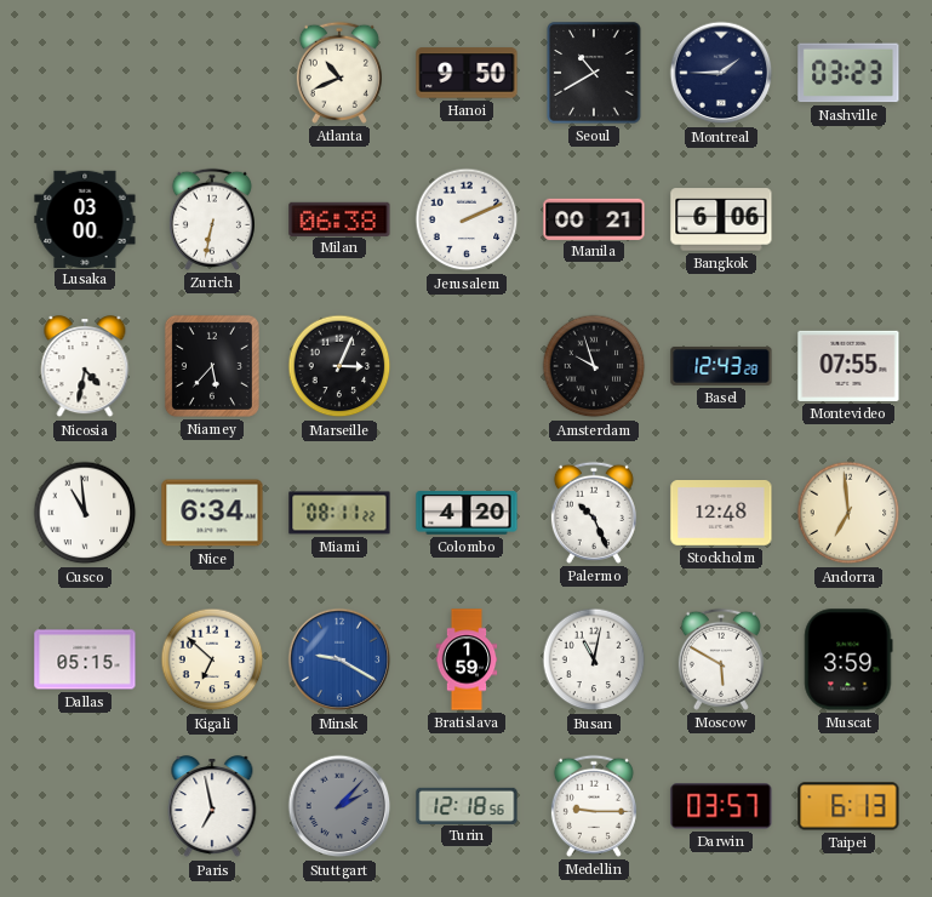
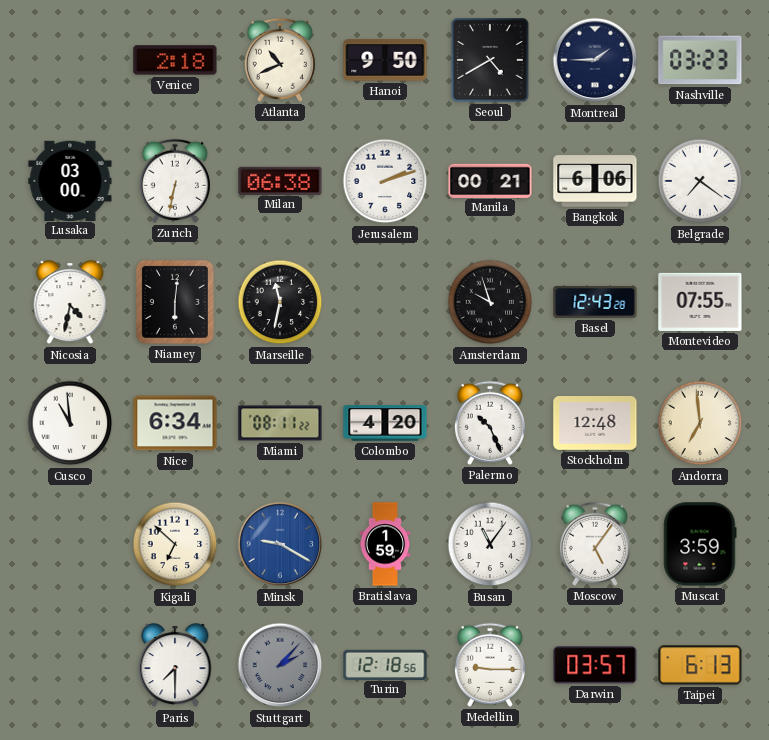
Venice: none -> 2:18
Seoul: 10:40 -> 4:40
Jerusalem: 2:11 -> 2:12
Belgrade: none -> 7:21
Niamey: 5:37 -> 6:01
Marseille: 3:04 -> 11:32
Dallas: 05:15 -> none
Busan: 11:02 -> 11:06
Moscow: 5:50 -> 5:06
Paris: 6:58 -> 7:30
